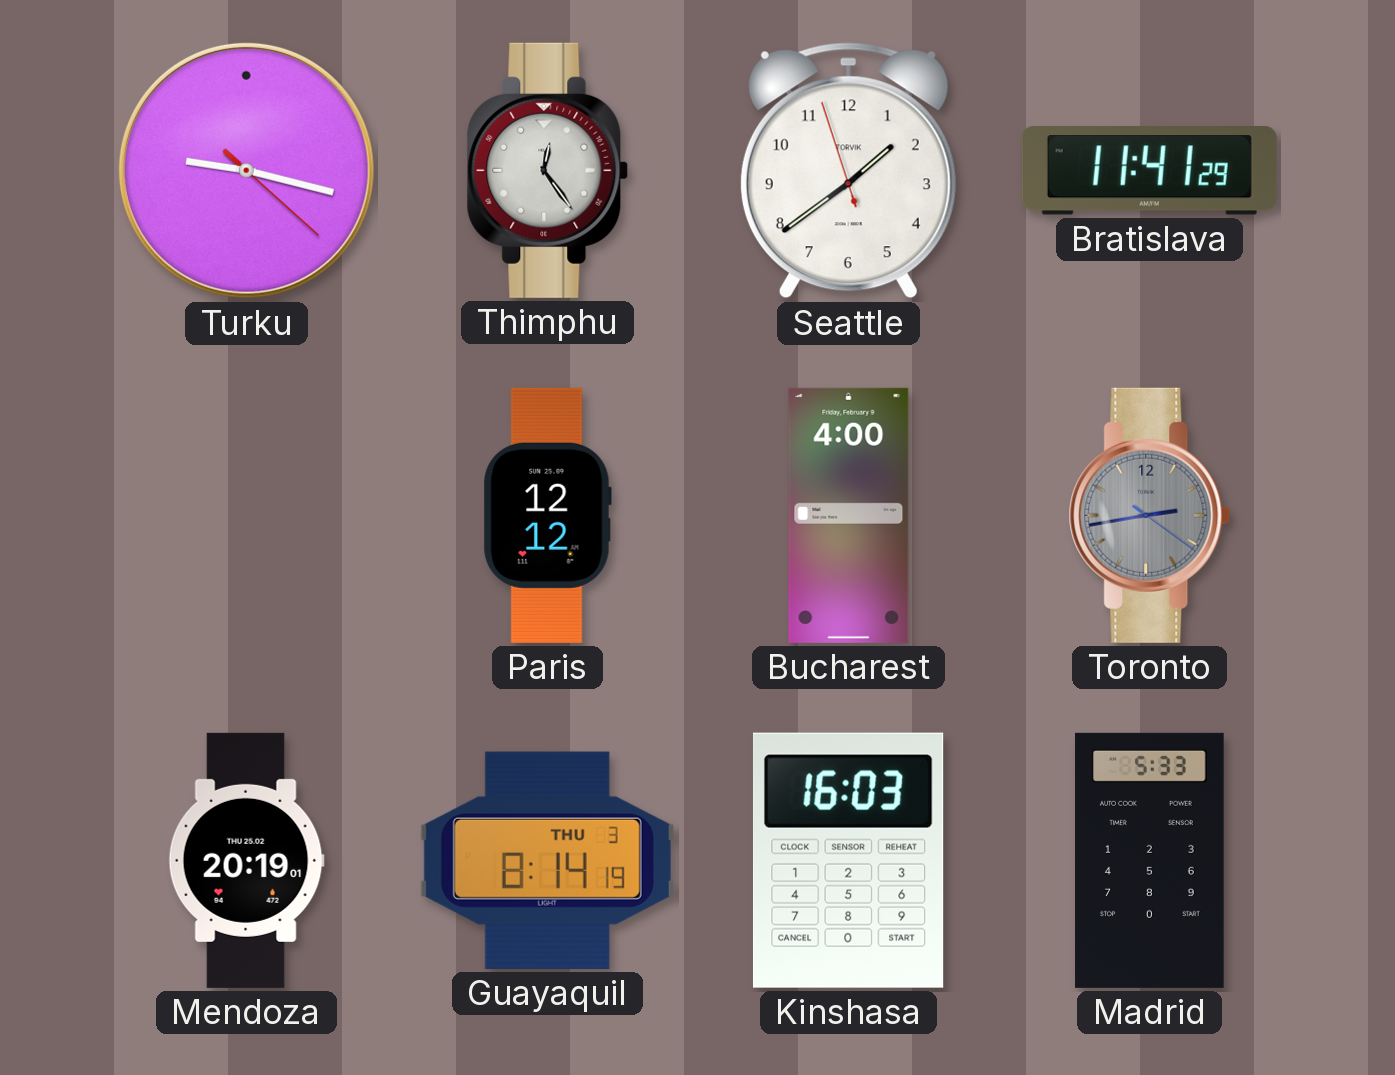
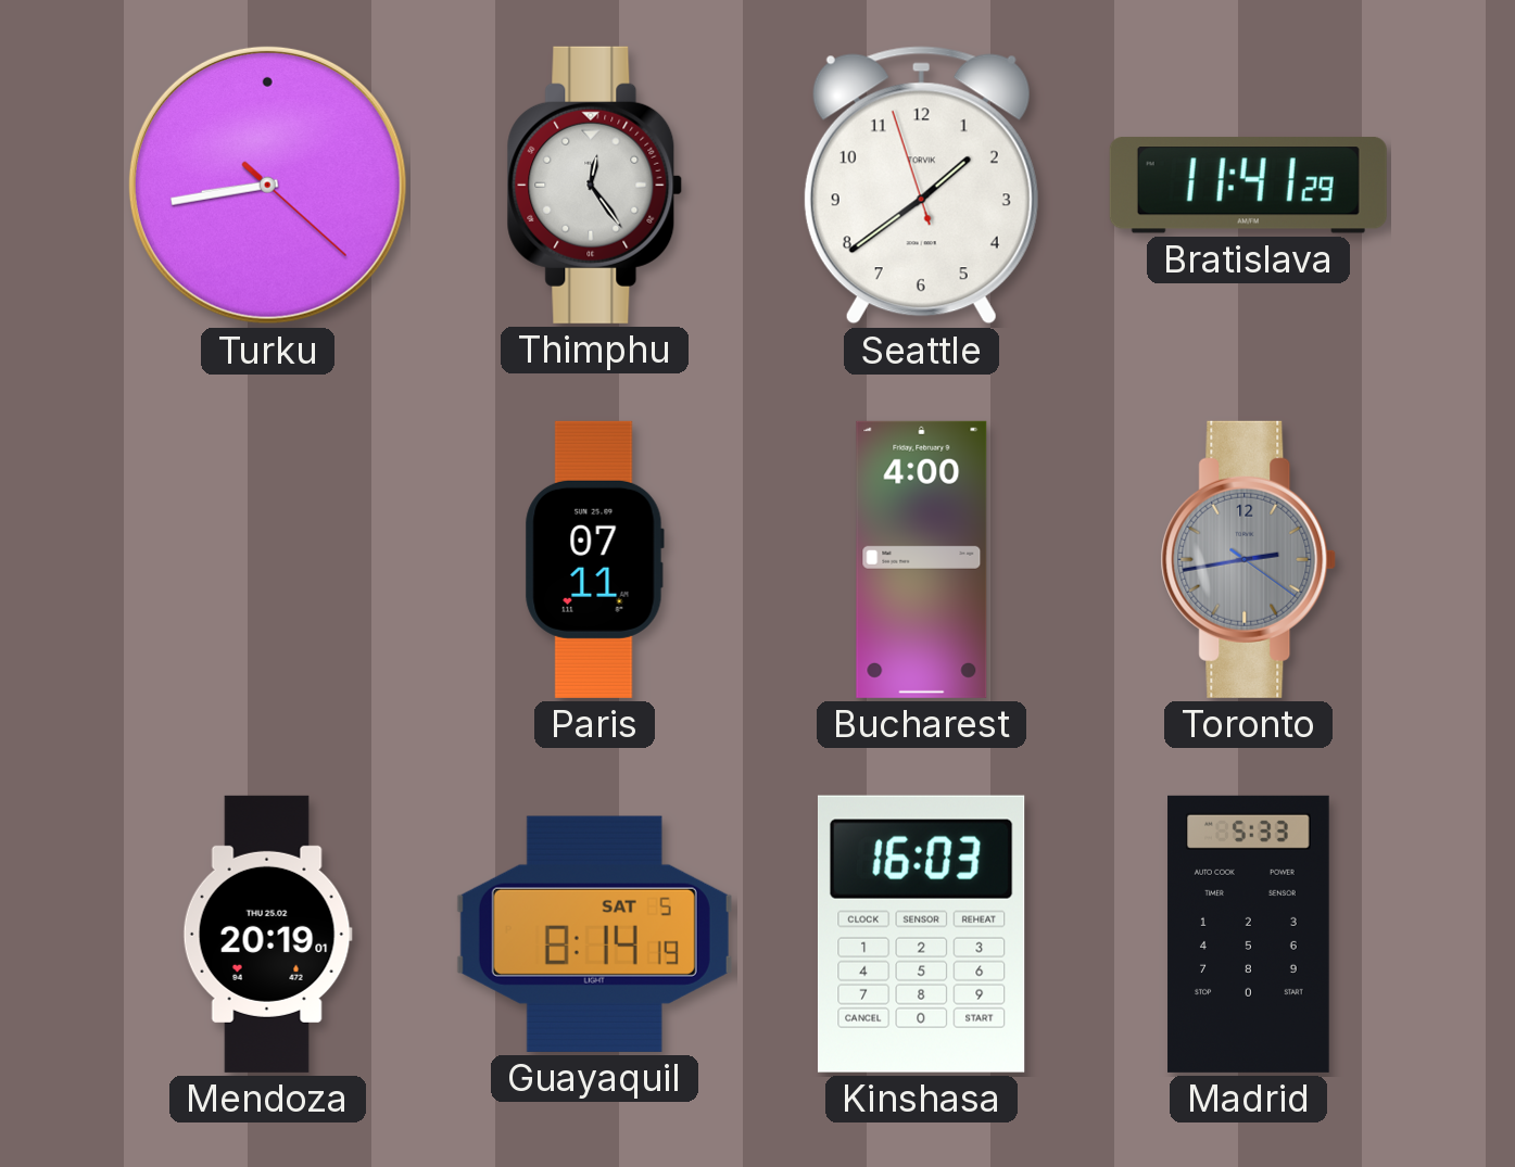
Turku: 9:17 -> 8:43
Paris: 12:12 -> 07:11
Guayaquil date: THU 3 -> SAT 5
